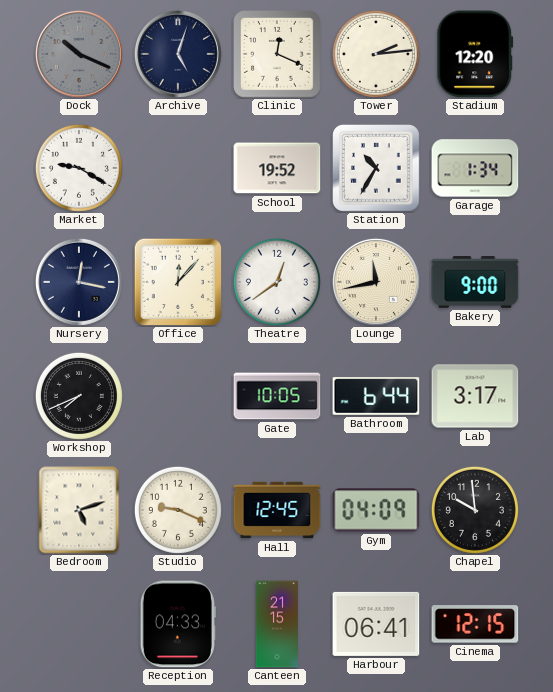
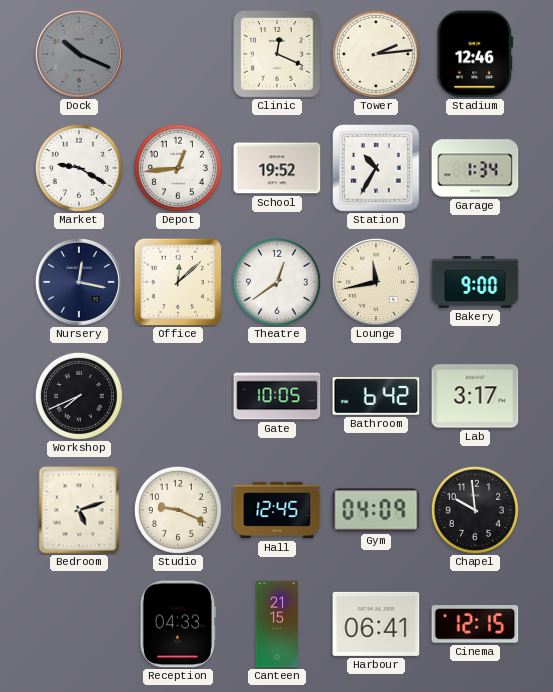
Archive: 5:03 -> none
Stadium: 12:20 -> 12:46
Depot: none -> 12:44
Office: 12:07 -> 12:08
Bathroom: 6:44 -> 6:42
